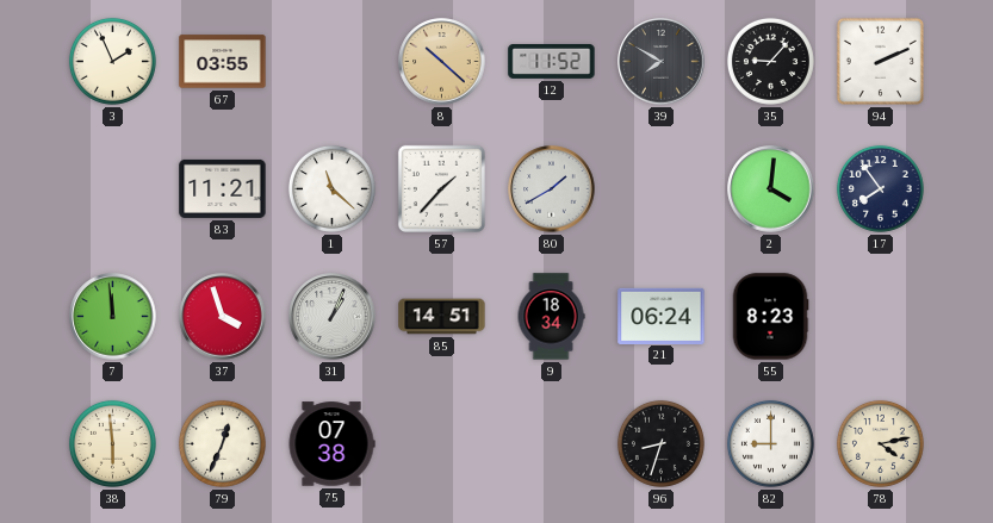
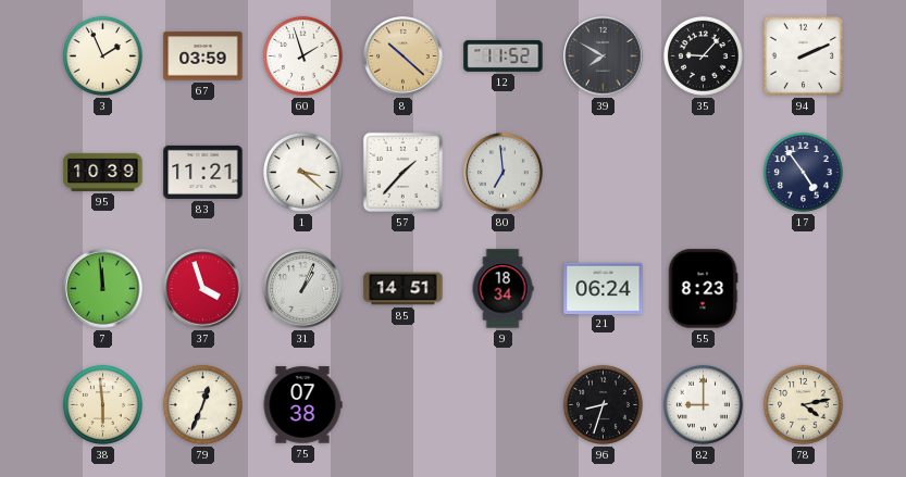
67: 03:55 -> 03:59
60: none -> 1:57
95: none -> 10:39
1: 11:22 -> 3:22
80: 1:40 -> 6:59
2: 4:01 -> none
17: 7:54 -> 4:54
